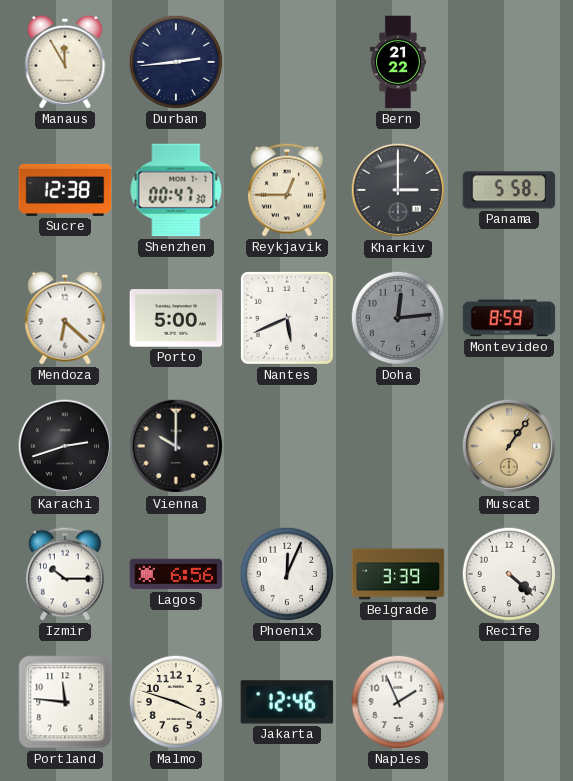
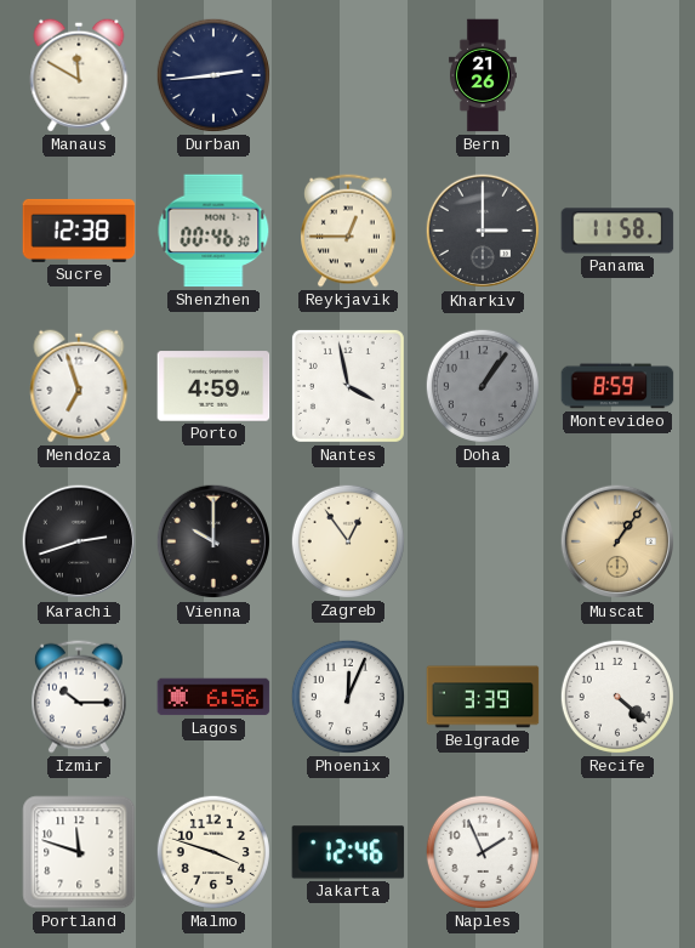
Manaus: 11:55 -> 11:50
Bern: 21:22 -> 21:26
Shenzhen: 00:47 -> 00:46
Panama: 5:58 -> 11:58
Mendoza: 6:22 -> 6:57
Porto: 5:00 -> 4:59
Nantes: 5:41 -> 3:58
Doha: 12:14 -> 1:06
Zagreb: none -> 12:54
Portland: 11:46 -> 11:48
